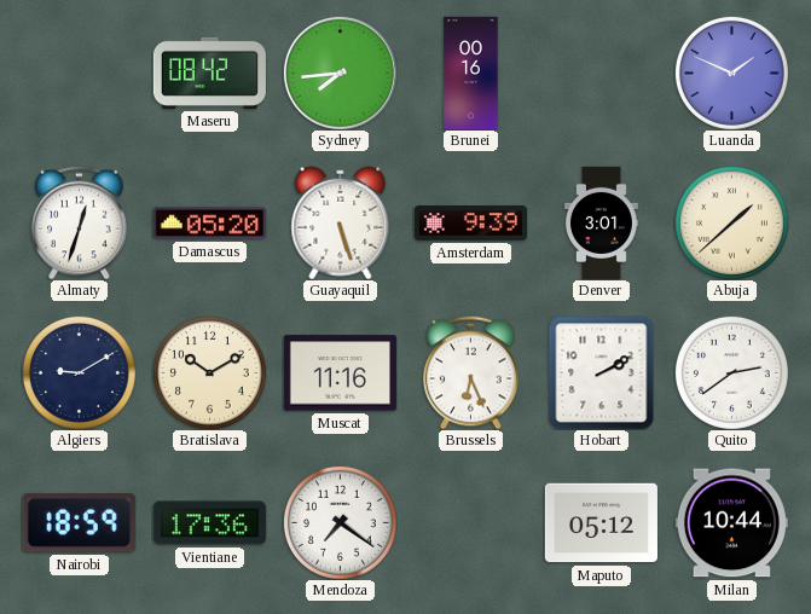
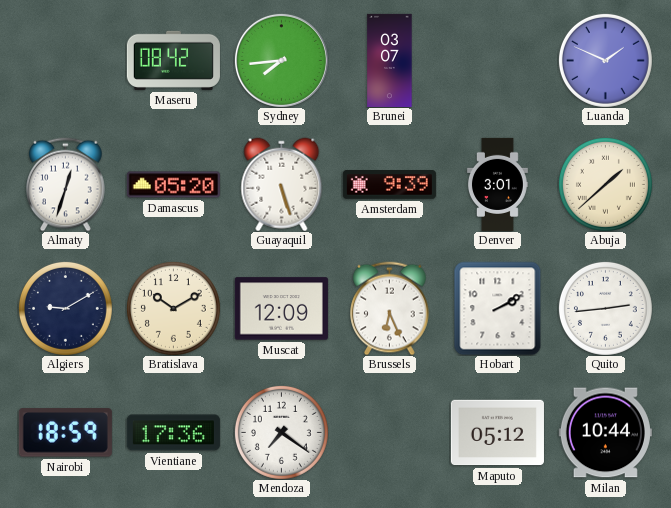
Brunei: 00:16 -> 03:07
Muscat: 11:16 -> 12:09
Quito: 2:39 -> 2:44
